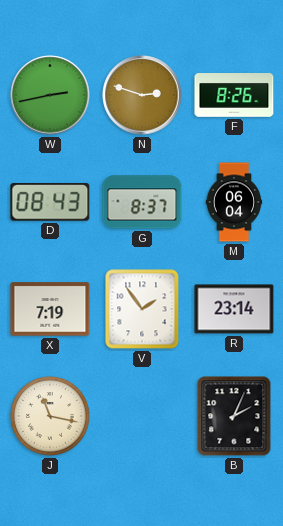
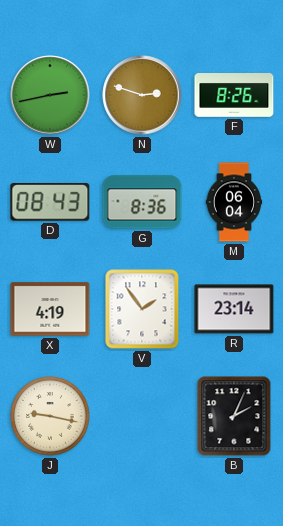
G: 8:37 -> 8:36
X: 7:19 -> 4:19
J: 11:17 -> 9:17
